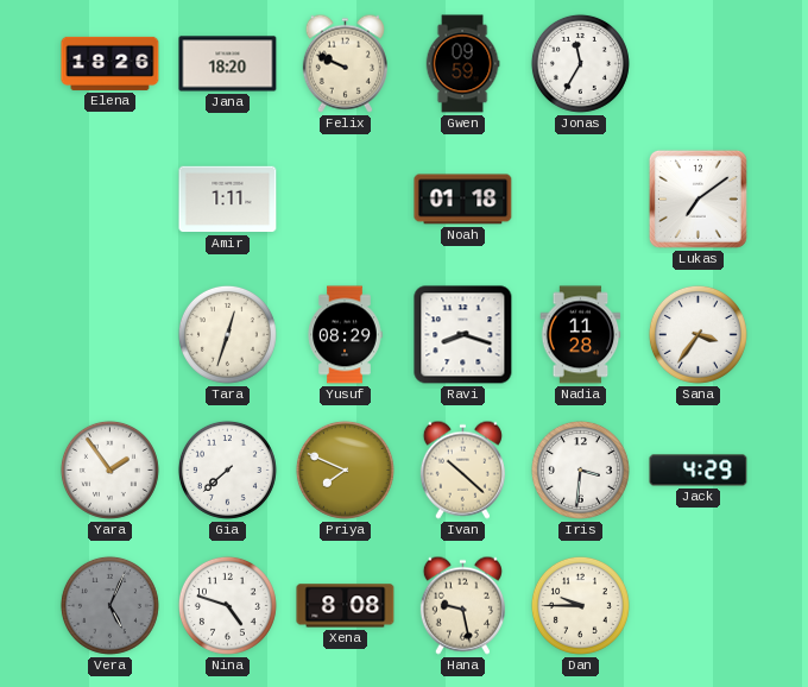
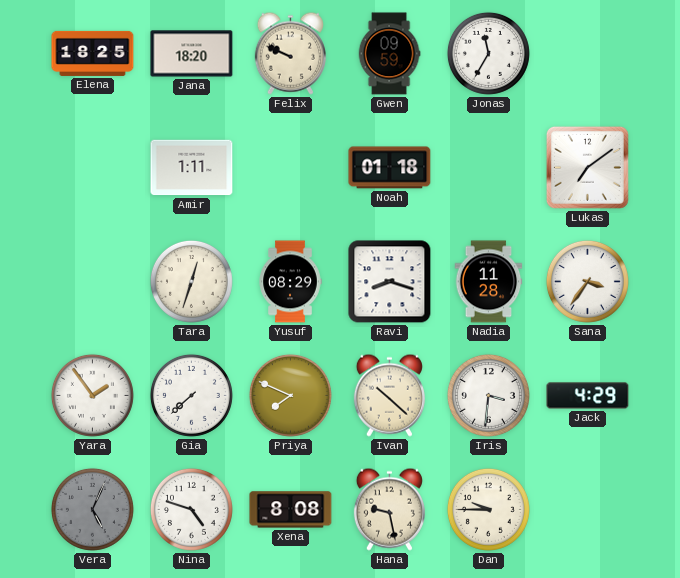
Elena: 18:26 -> 18:25
